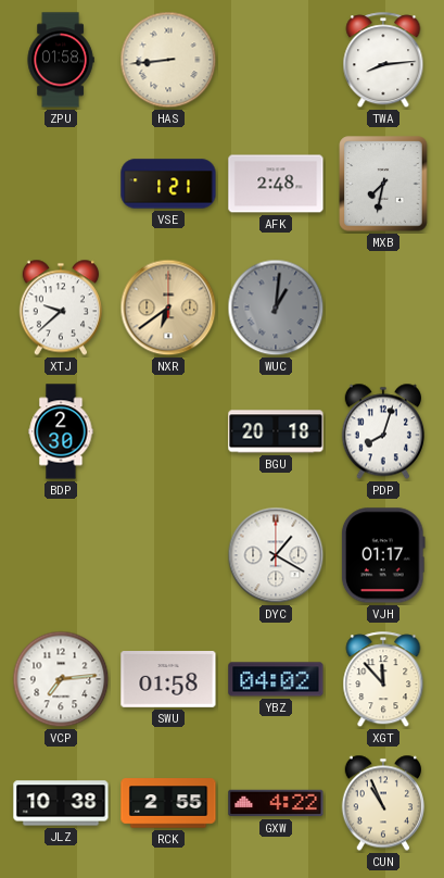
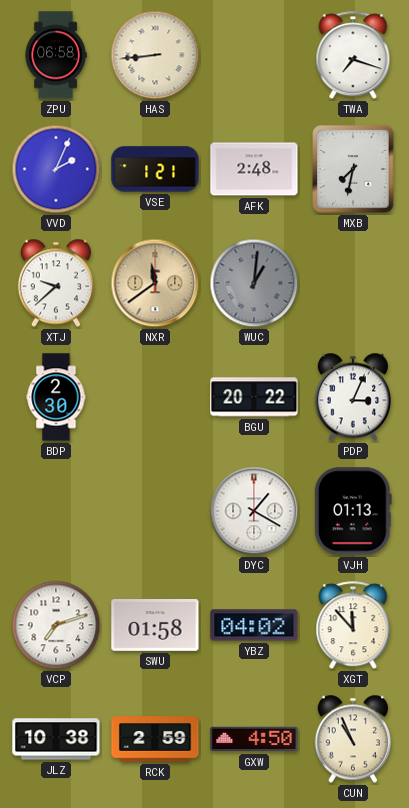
ZPU: 01:58 -> 06:58
TWA: 8:14 -> 7:18
VVD: none -> 2:04
NXR: 6:39 -> 11:39
BGU: 20:18 -> 20:22
PDP: 8:03 -> 3:04
VJH: 01:17 -> 01:13
VCP: 7:14 -> 7:12
RCK: 2:55 -> 2:59
GXW: 4:22 -> 4:50
